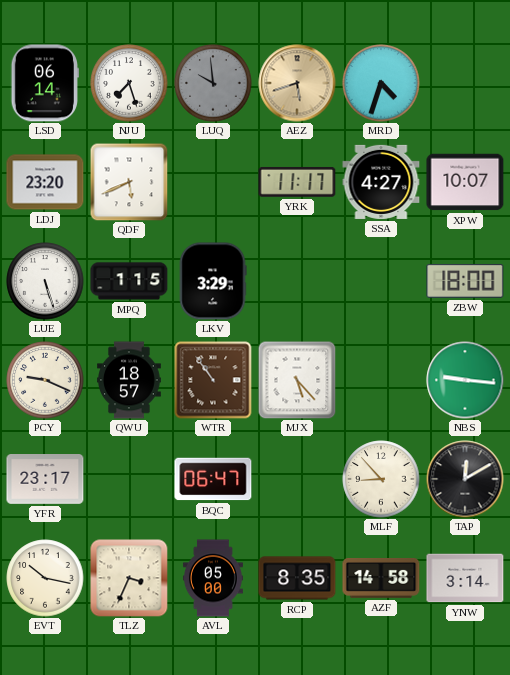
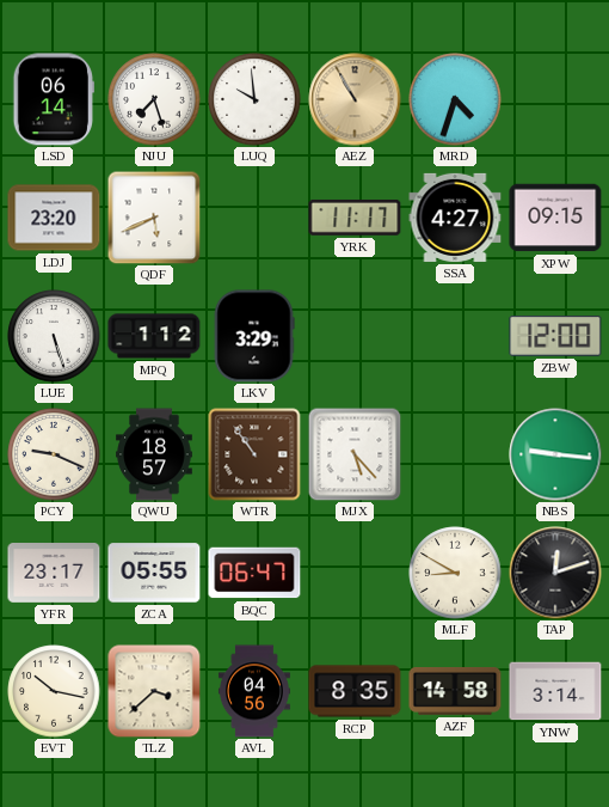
LUQ dial: grey -> white
AEZ: 5:42 -> 10:55
XPW: 10:07 -> 09:15
MPQ: 1:15 -> 1:12
ZBW: 18:00 -> 12:00
ZCA: none -> 05:55
MLF: 8:53 -> 8:50
TAP: 12:10 -> 12:12
TLZ: 3:34 -> 3:38
AVL: 05:00 -> 04:56
